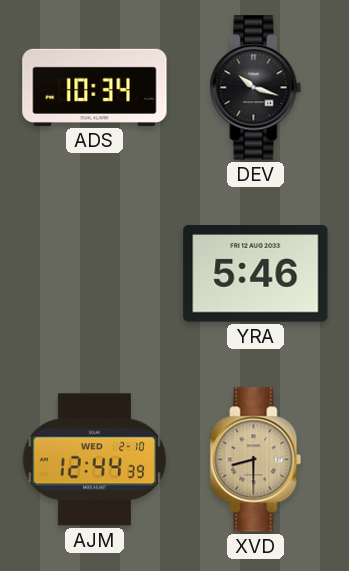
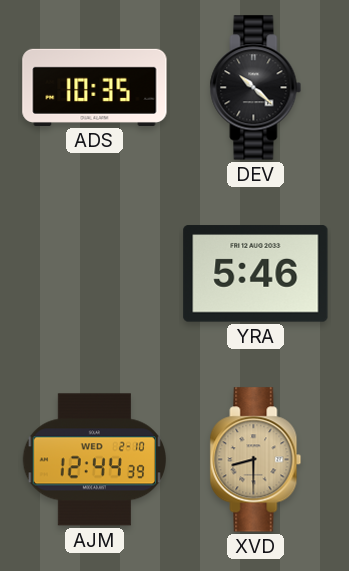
ADS: 10:34 -> 10:35
DEV: 10:18 -> 10:22
